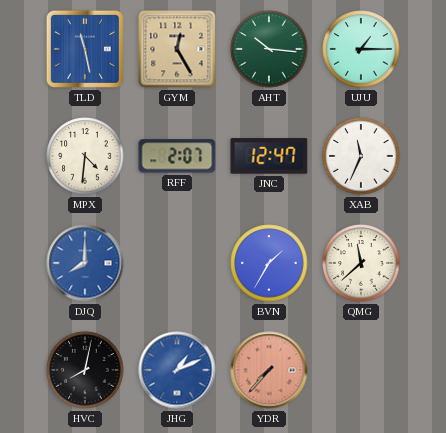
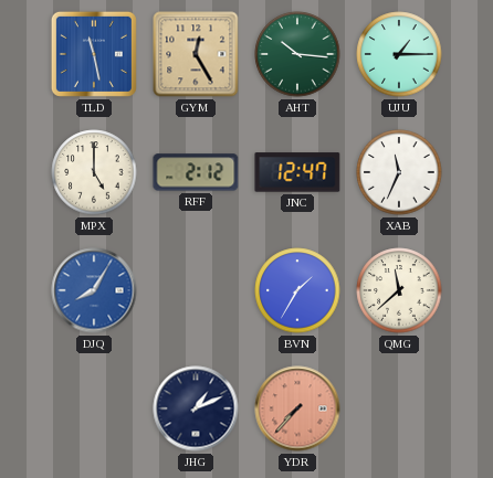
MPX: 4:31 -> 5:00
RFF: 2:07 -> 2:12
DJQ: 8:00 -> 8:05
HVC: 8:02 -> none
JHG dial: blue -> navy
